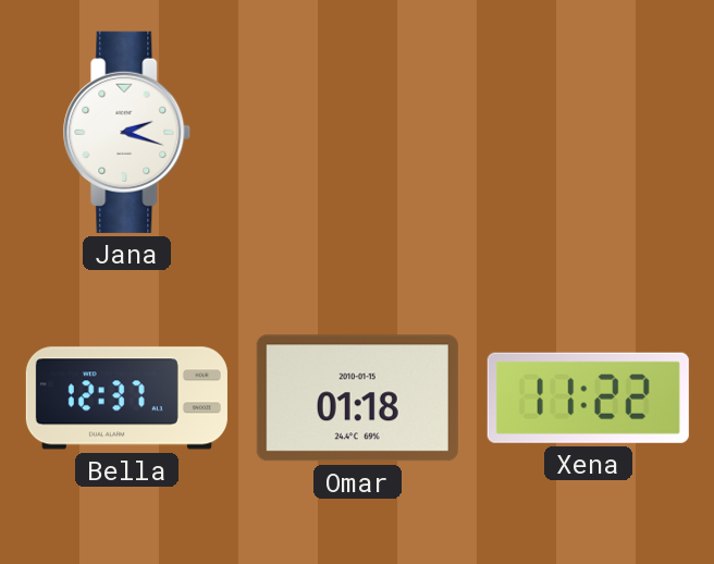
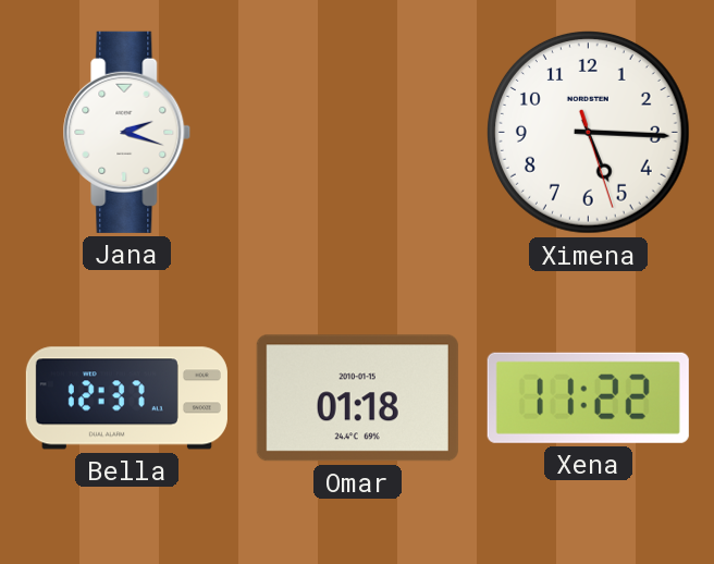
Ximena: none -> 5:15
